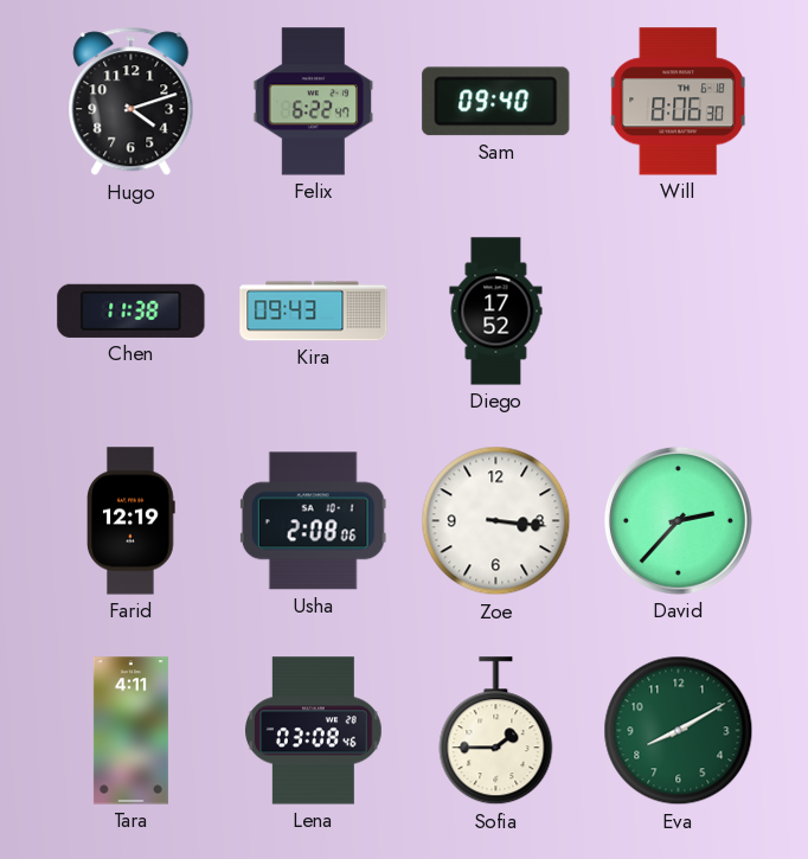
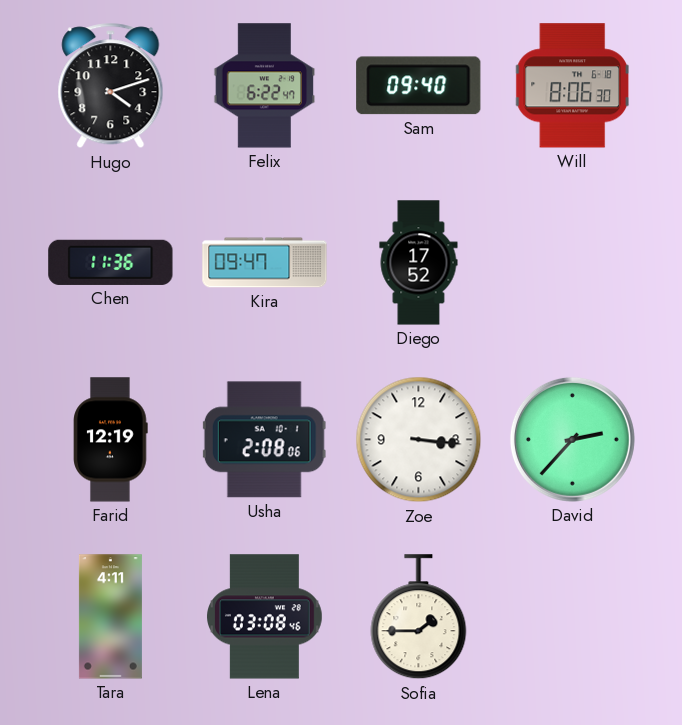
Chen: 11:38 -> 11:36
Kira: 09:43 -> 09:47
Eva: 8:10 -> none
